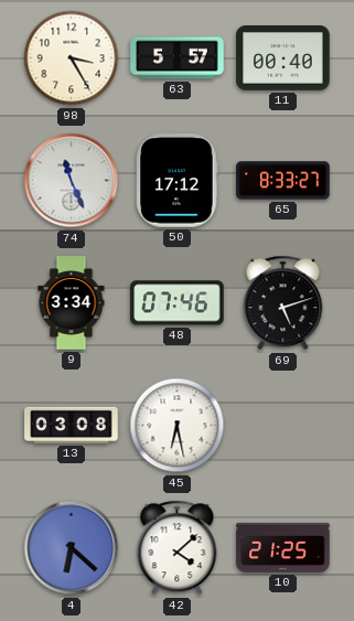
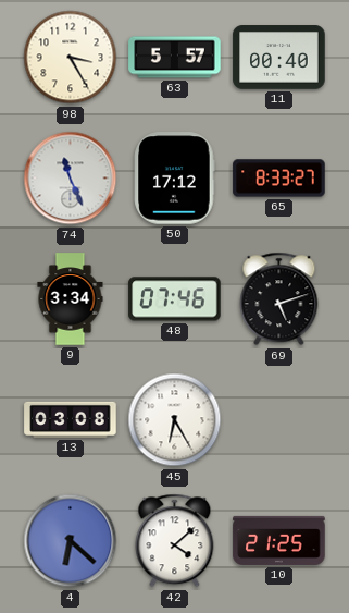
45: 6:28 -> 6:25
